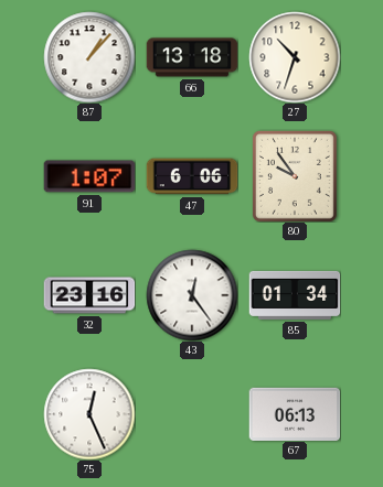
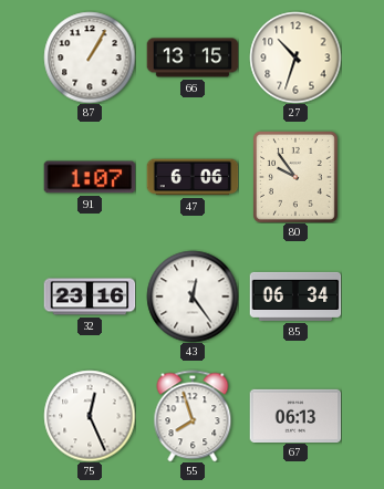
87: 1:07 -> 1:05
66: 13:18 -> 13:15
85: 01:34 -> 06:34
55: none -> 7:57
